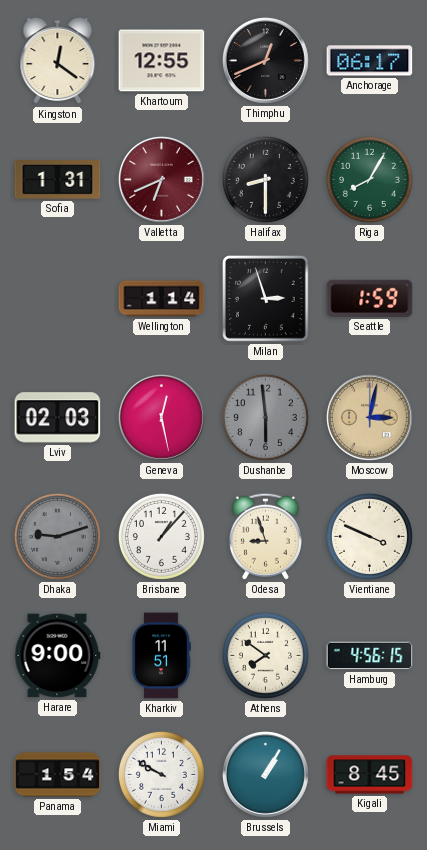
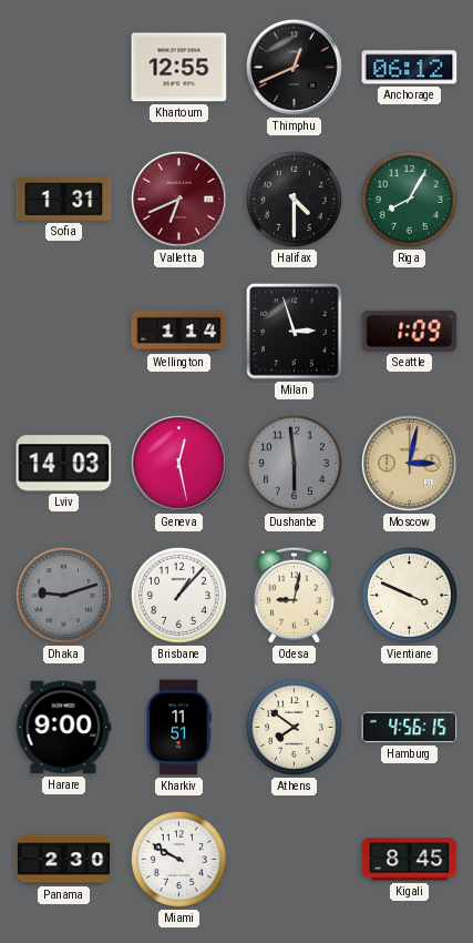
Kingston: 12:21 -> none
Anchorage: 06:17 -> 06:12
Halifax: 8:30 -> 4:30
Seattle: 1:59 -> 1:09
Lviv: 02:03 -> 14:03
Odesa: 8:57 -> 9:02
Panama: 1:54 -> 2:30
Brussels: 1:05 -> none
